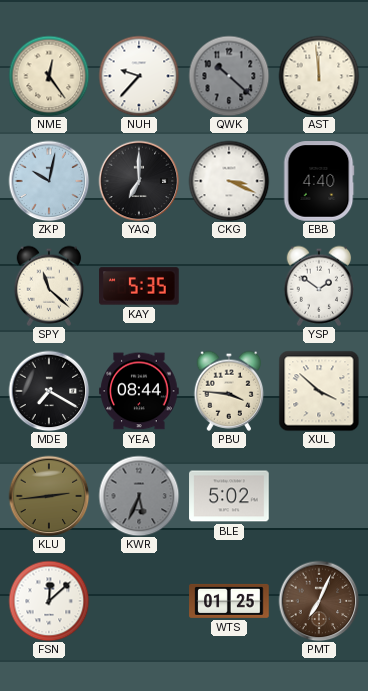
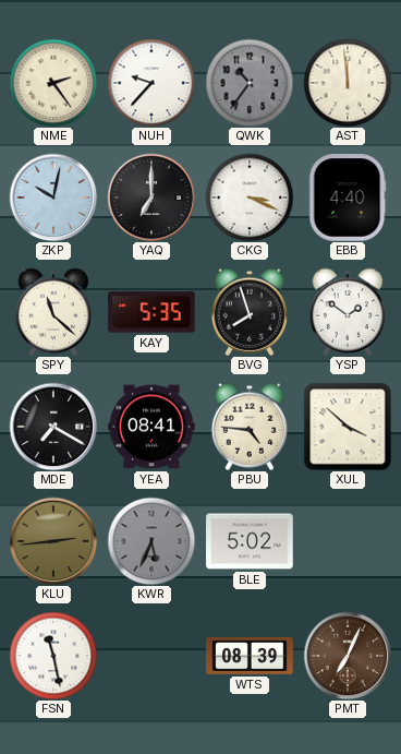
NME: 12:24 -> 2:24
QWK: 10:22 -> 10:36
BVG: none -> 7:57
YEA: 08:44 -> 08:41
PBU: 3:46 -> 4:46
FSN: 12:08 -> 11:28
WTS: 01:25 -> 08:39
